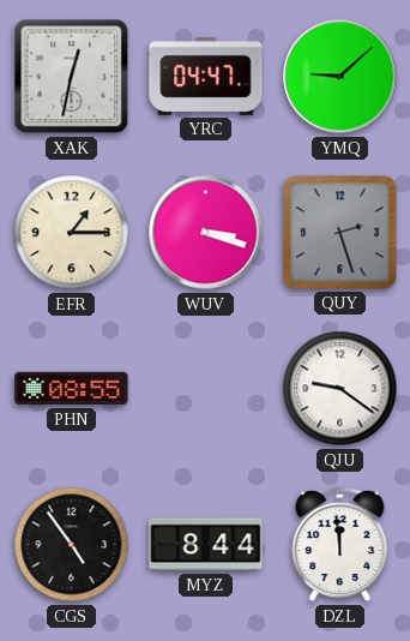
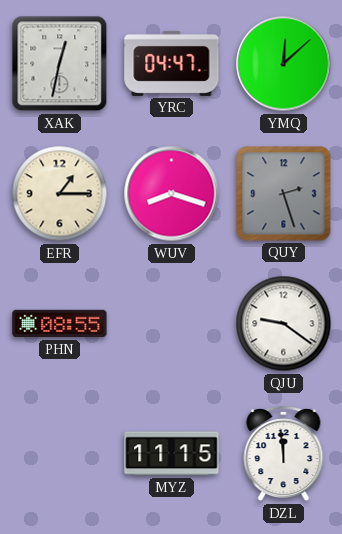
YMQ: 9:08 -> 12:08
WUV: 3:18 -> 8:18
CGS: 4:54 -> none
MYZ: 8:44 -> 11:15
